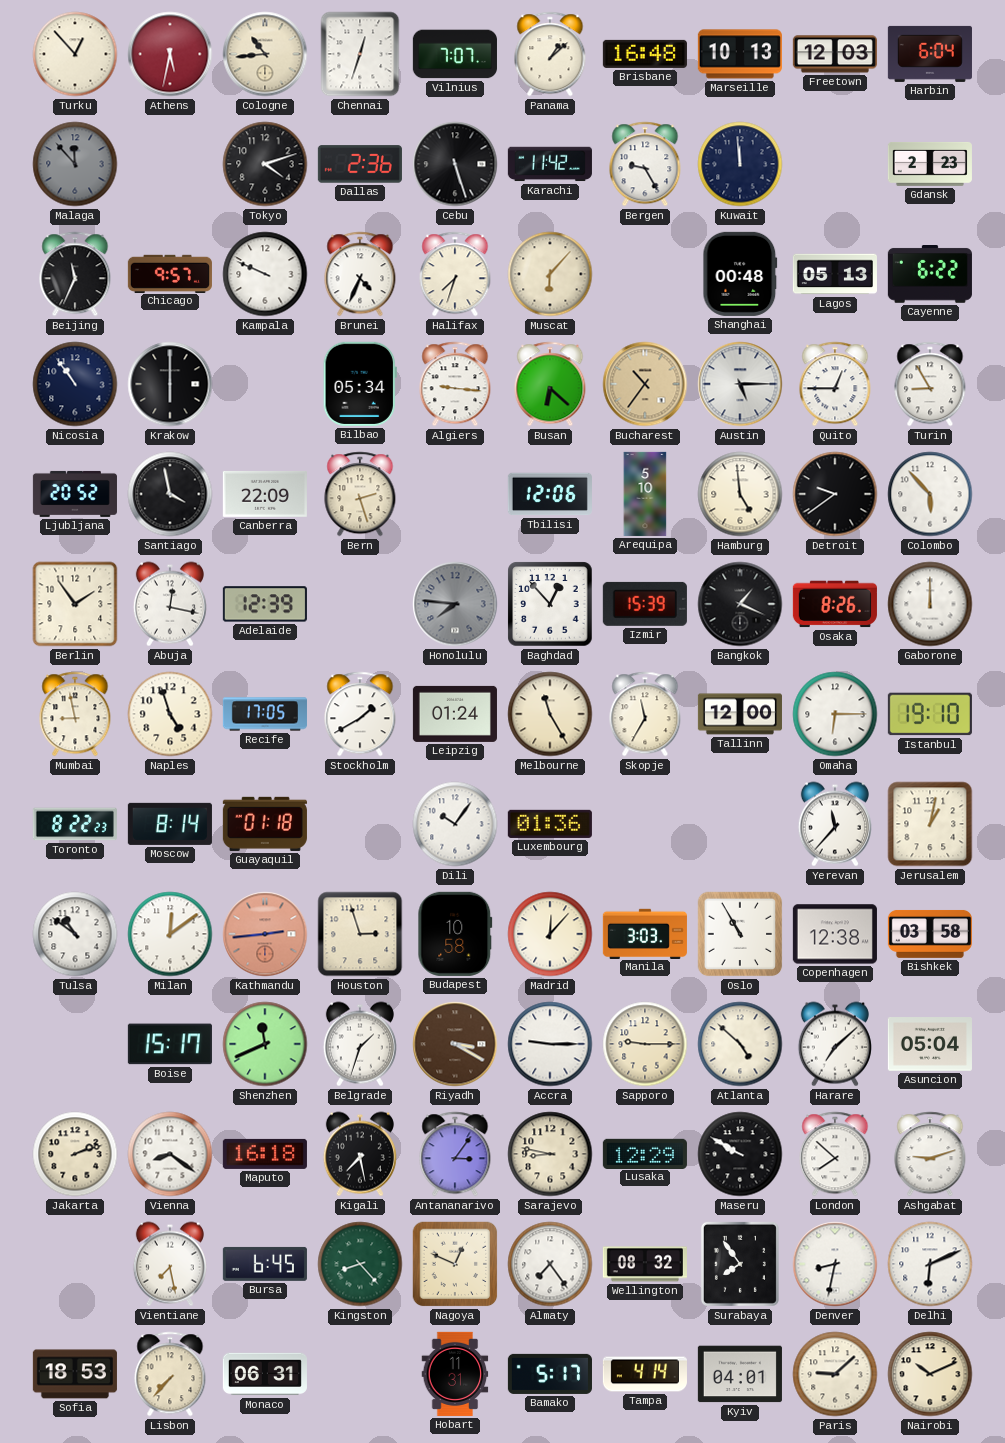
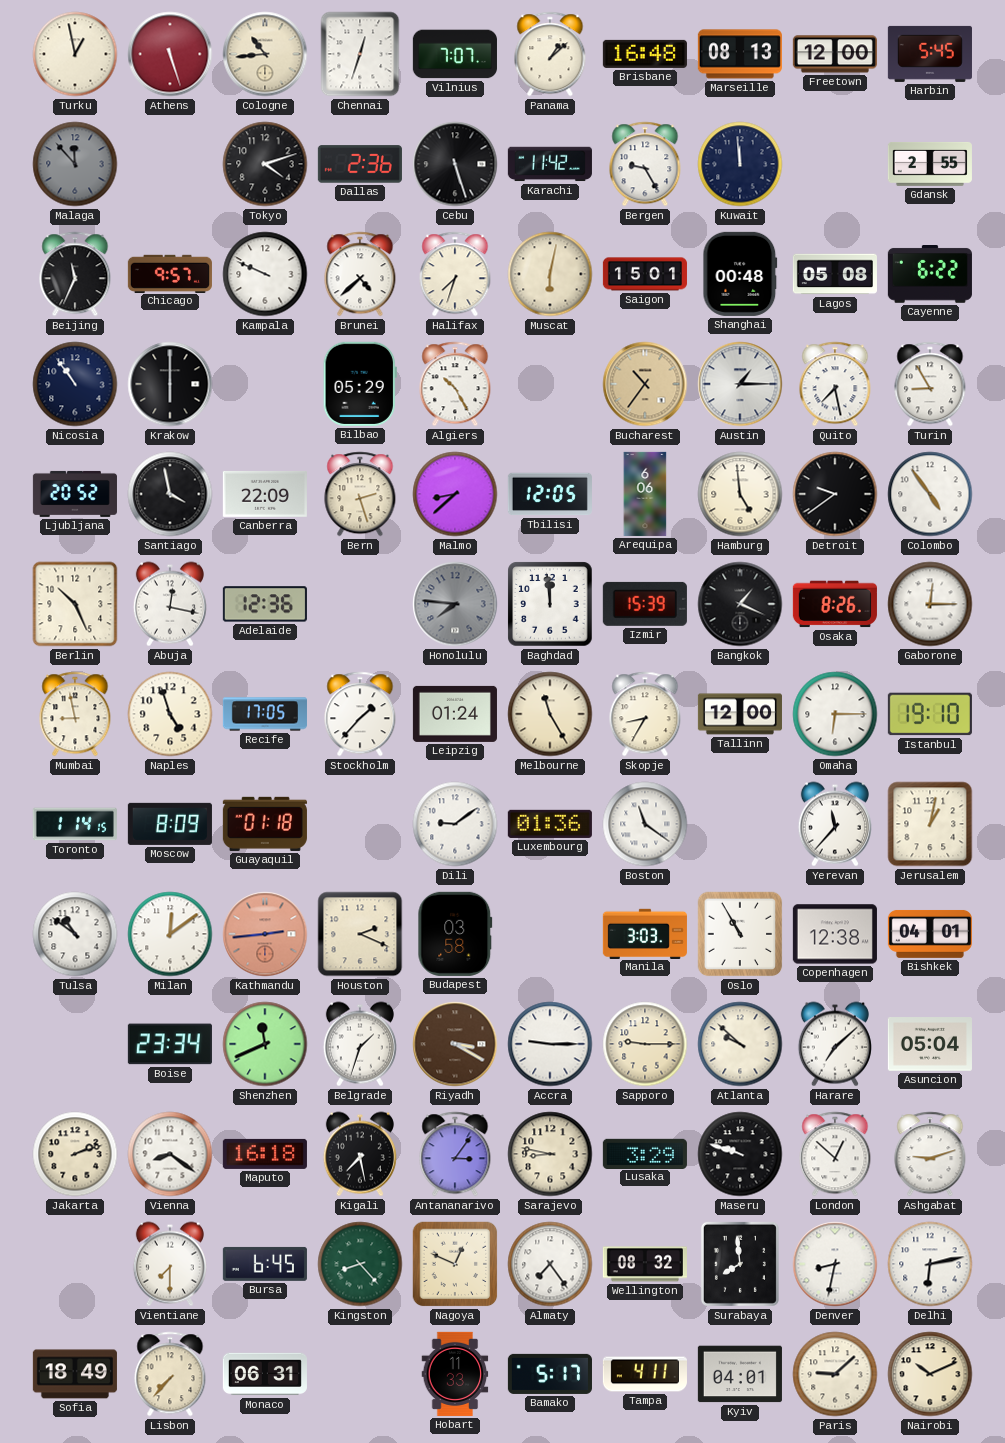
Turku: 12:53 -> 12:58
Athens: 5:32 -> 5:27
Marseille: 10:13 -> 08:13
Freetown: 12:03 -> 12:00
Harbin: 6:04 -> 5:45
Gdansk: 2:23 -> 2:55
Brunei: 4:34 -> 4:38
Muscat: 6:07 -> 6:02
Saigon: none -> 15:01
Lagos: 05:13 -> 05:08
Bilbao: 05:34 -> 05:29
Algiers: 9:16 -> 10:25
Busan: 6:22 -> none
Austin: 5:15 -> 1:15
Quito: 12:45 -> 7:28
Malmo: none -> 8:38
Tbilisi: 12:06 -> 12:05
Arequipa: 5:10 -> 6:06
Colombo: 5:53 -> 4:54
Berlin: 1:54 -> 10:26
Adelaide: 12:39 -> 12:36
Baghdad: 12:53 -> 11:59
Gaborone: 12:00 -> 12:15
Stockholm: 1:40 -> 1:37
Skopje: 11:35 -> 8:35
Toronto: 8:22 -> 1:14
Moscow: 8:14 -> 8:09
Dili: 10:06 -> 9:09
Boston: none -> 11:21
Houston: 2:57 -> 2:19
Budapest: 10:58 -> 03:58
Madrid: 12:07 -> none
Bishkek: 03:58 -> 04:01
Boise: 15:17 -> 23:34
Atlanta: 4:52 -> 9:52
Lusaka: 12:29 -> 3:29
Maseru: 9:50 -> 9:48
London: 7:52 -> 12:52
Vientiane: 7:28 -> 7:30
Surabaya: 7:54 -> 7:59
Delhi: 6:11 -> 6:13
Sofia: 18:53 -> 18:49
Hobart: 11:31 -> 11:33
Tampa: 4:14 -> 4:11
